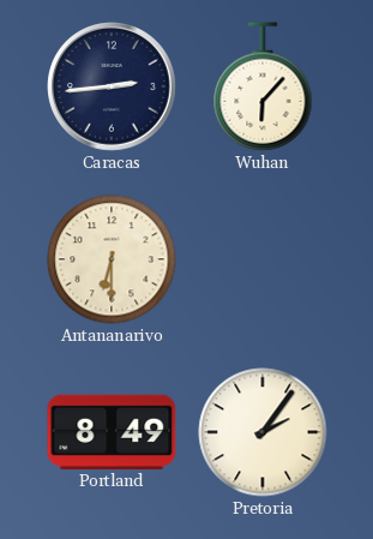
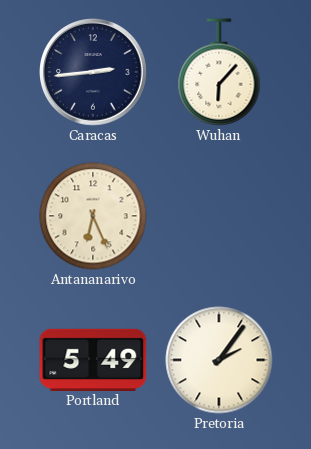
Antananarivo: 6:30 -> 6:26
Portland: 8:49 -> 5:49
